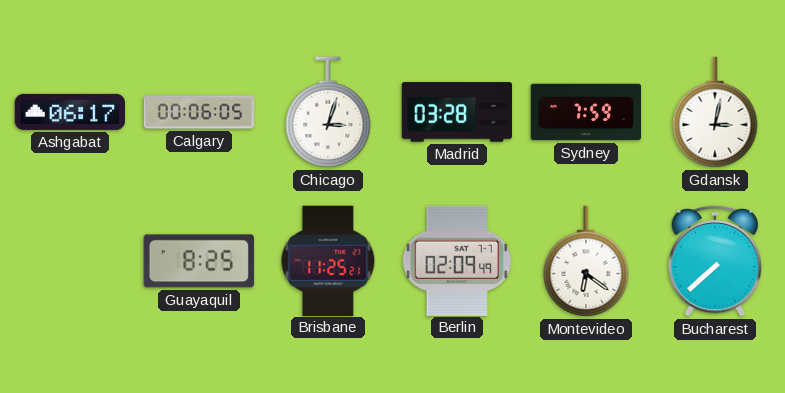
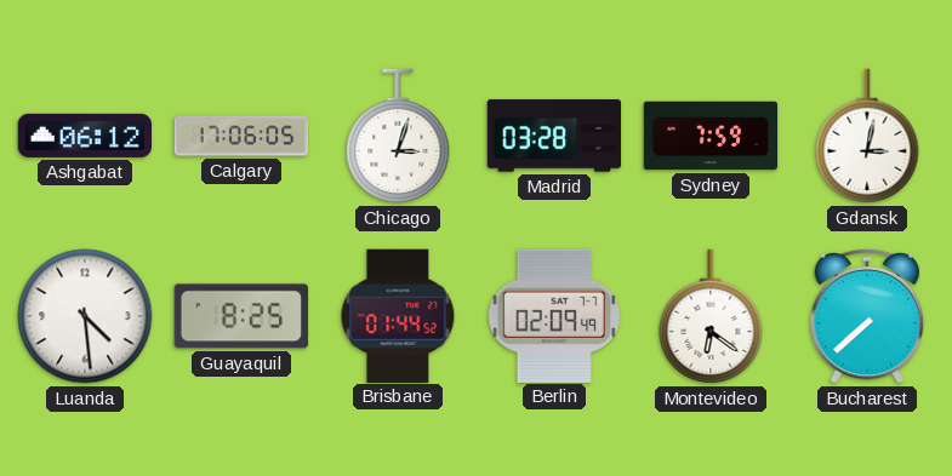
Ashgabat: 06:17 -> 06:12
Calgary: 00:06 -> 17:06
Luanda: none -> 4:29
Brisbane: 11:25 -> 01:44
